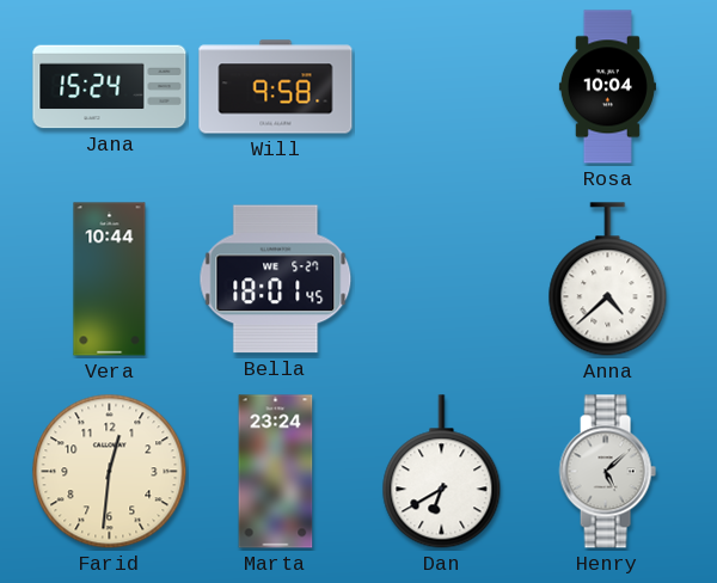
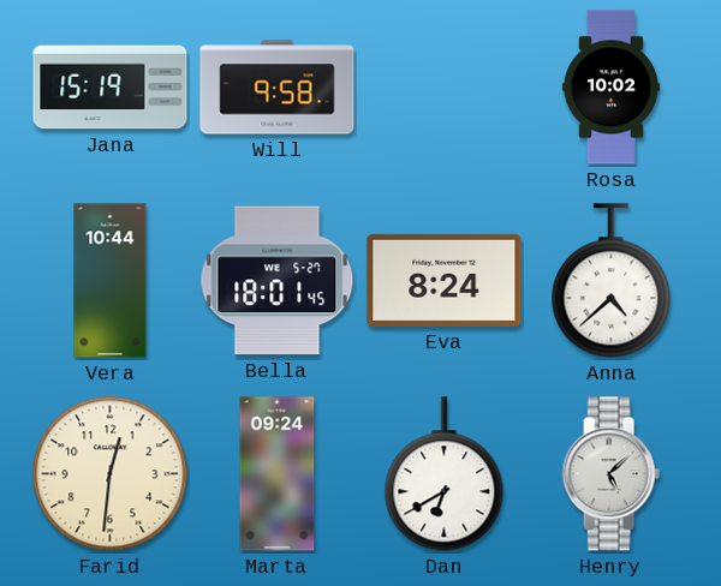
Jana: 15:24 -> 15:19
Rosa: 10:04 -> 10:02
Eva: none -> 8:24
Marta: 23:24 -> 09:24
